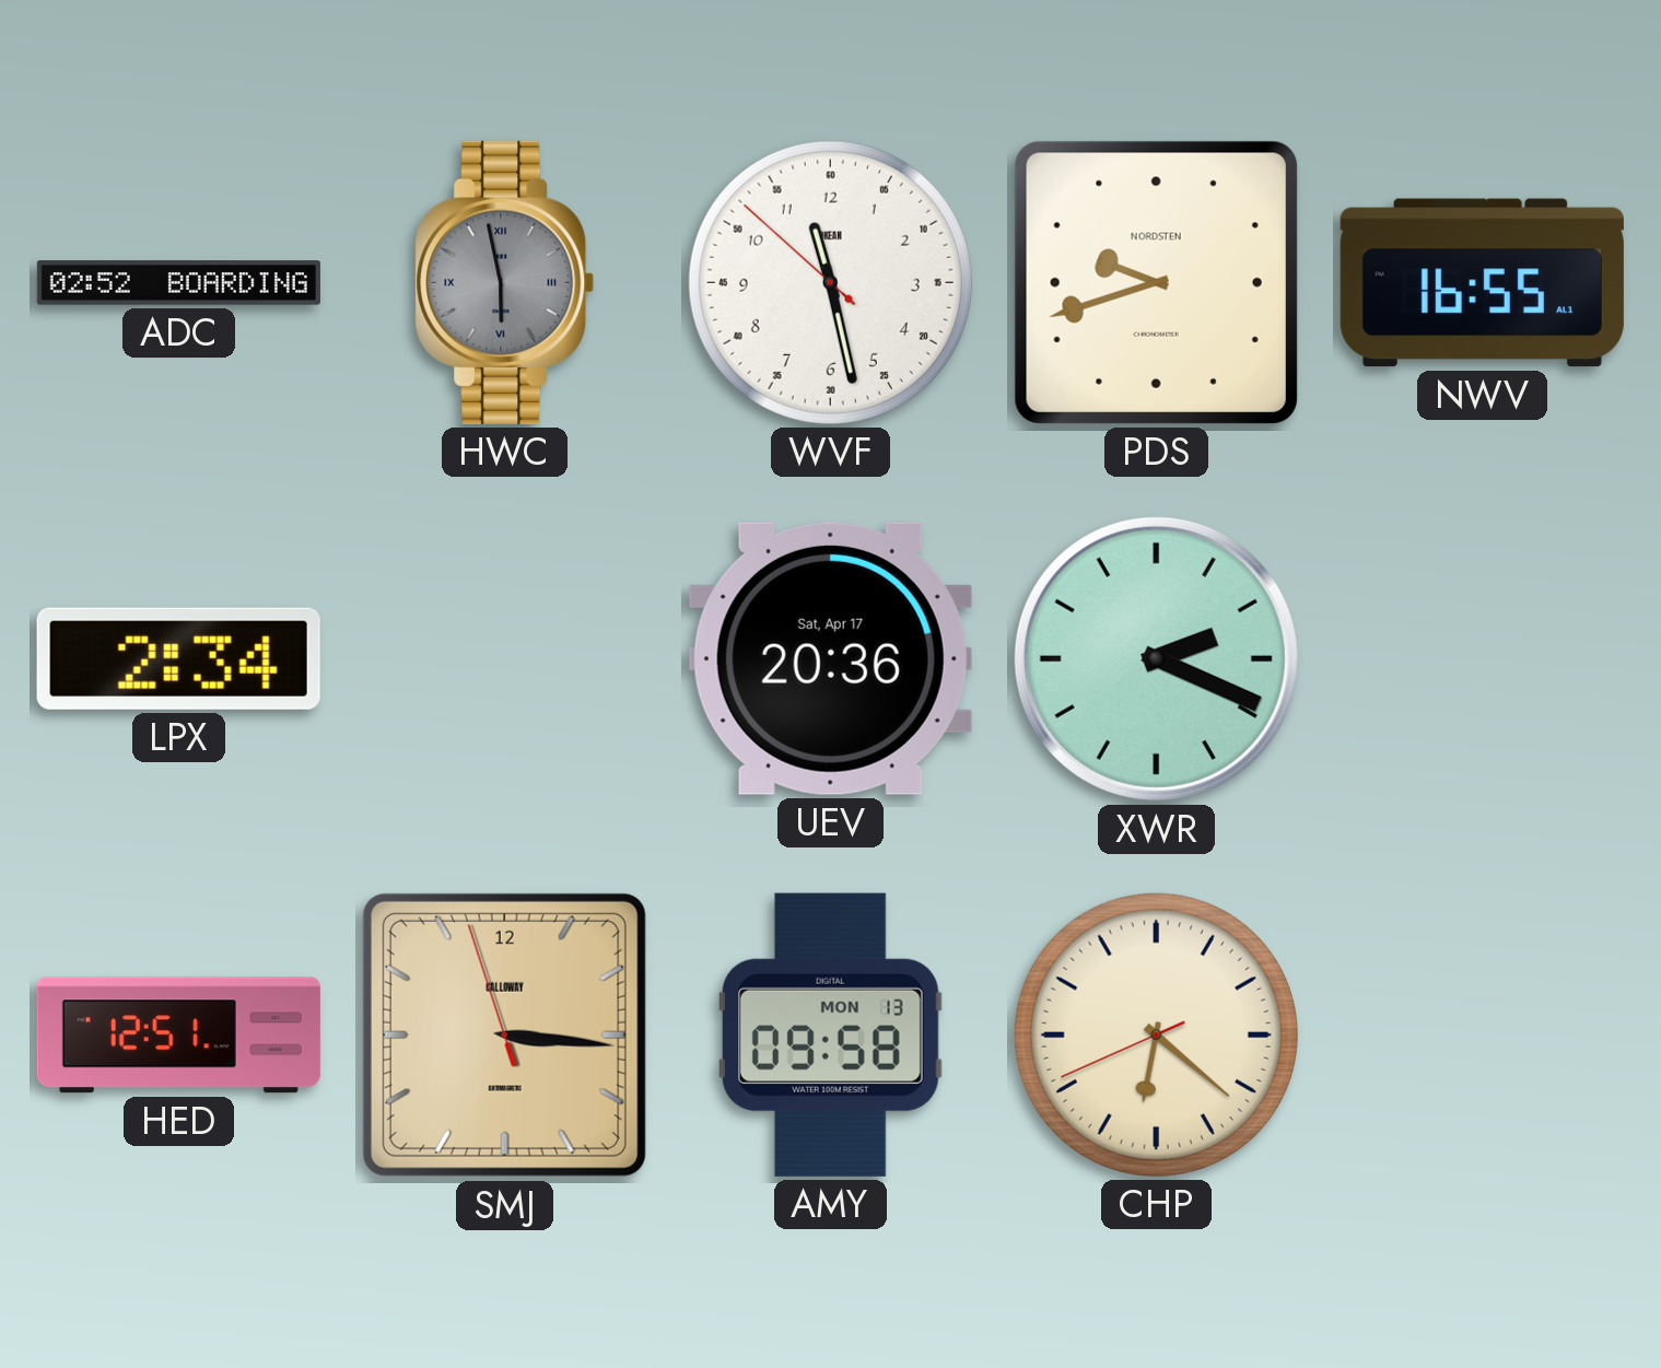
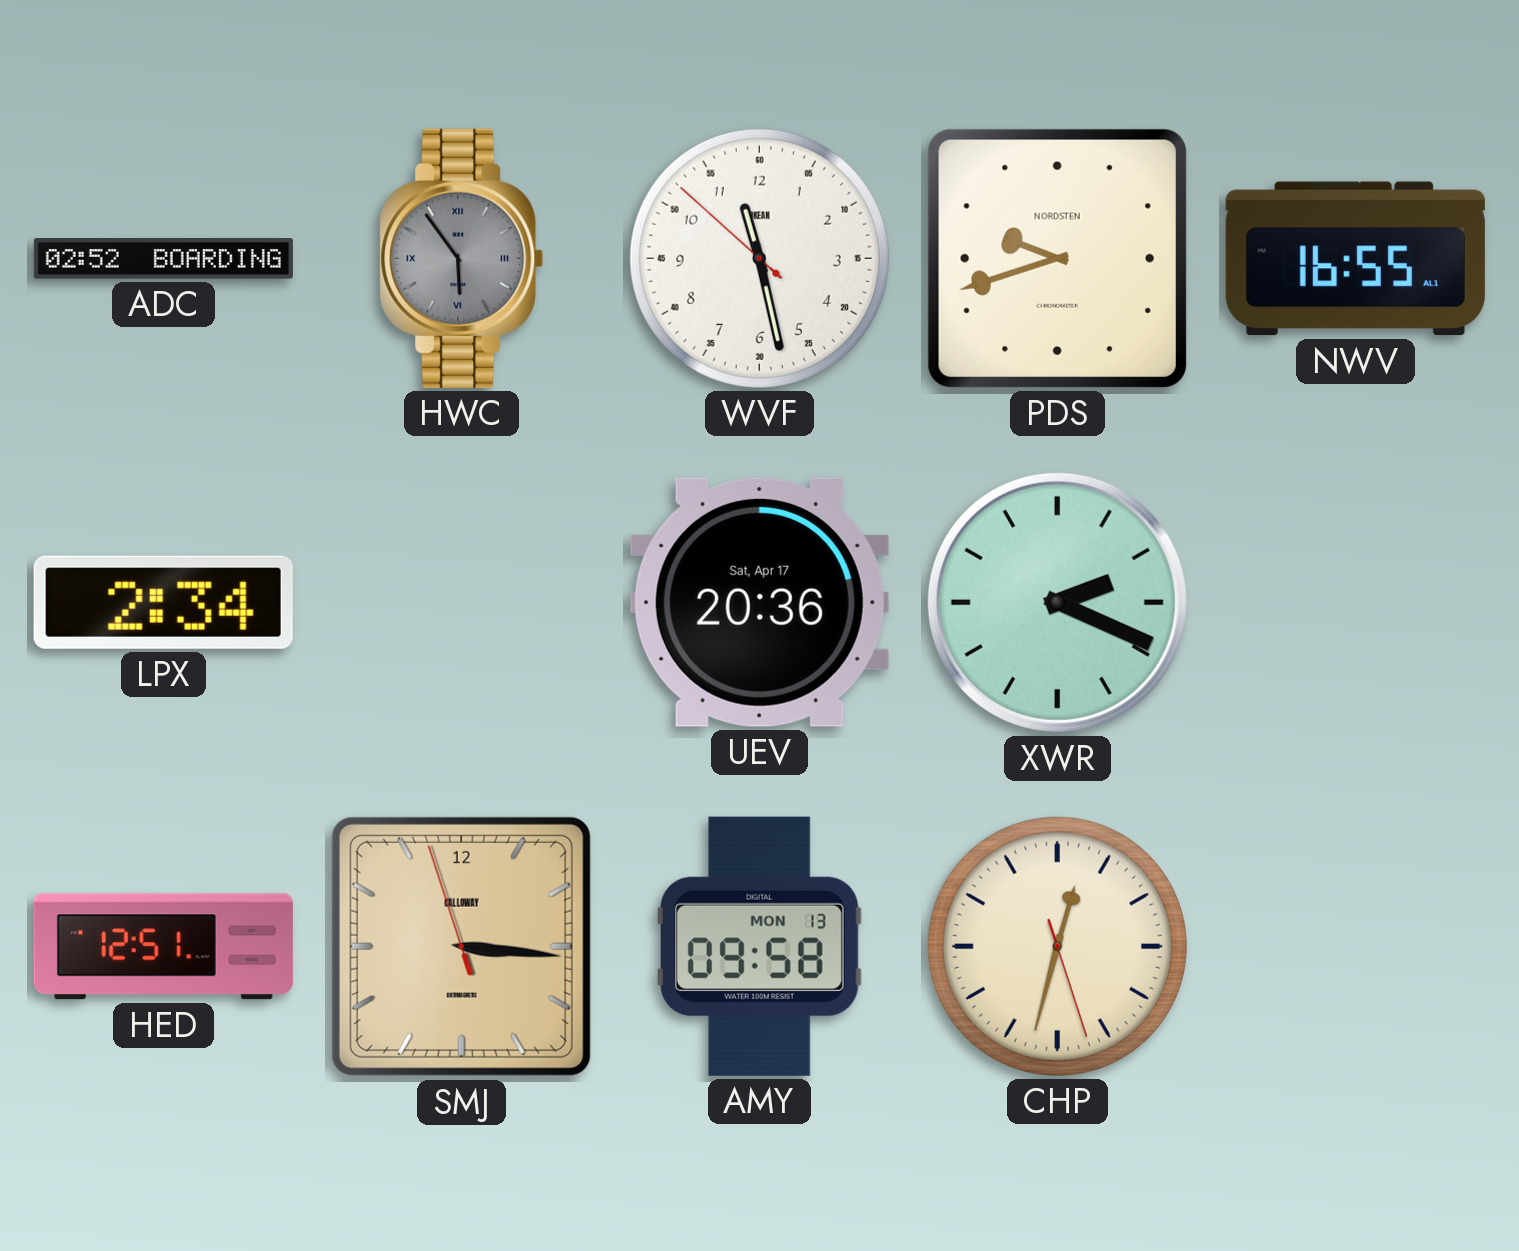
HWC: 5:58 -> 5:54
CHP: 6:21 -> 12:32
